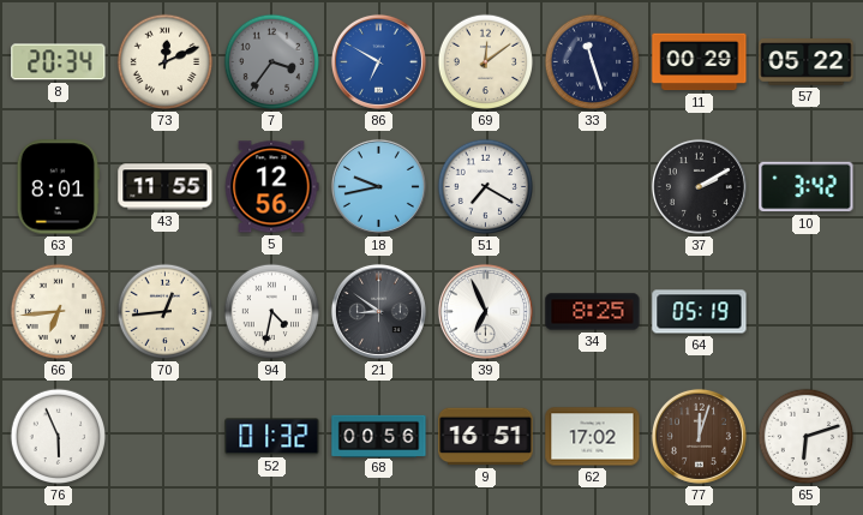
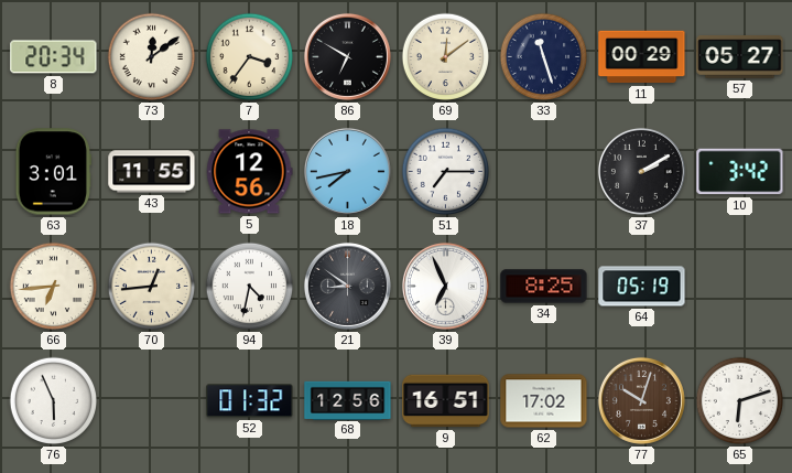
73: 12:11 -> 12:09
7 dial: grey -> cream
86 dial: blue -> black
57: 05:22 -> 05:27
63: 8:01 -> 3:01
18: 9:43 -> 7:43
51: 7:20 -> 7:15
68: 00:56 -> 12:56
77: 12:03 -> 10:03
